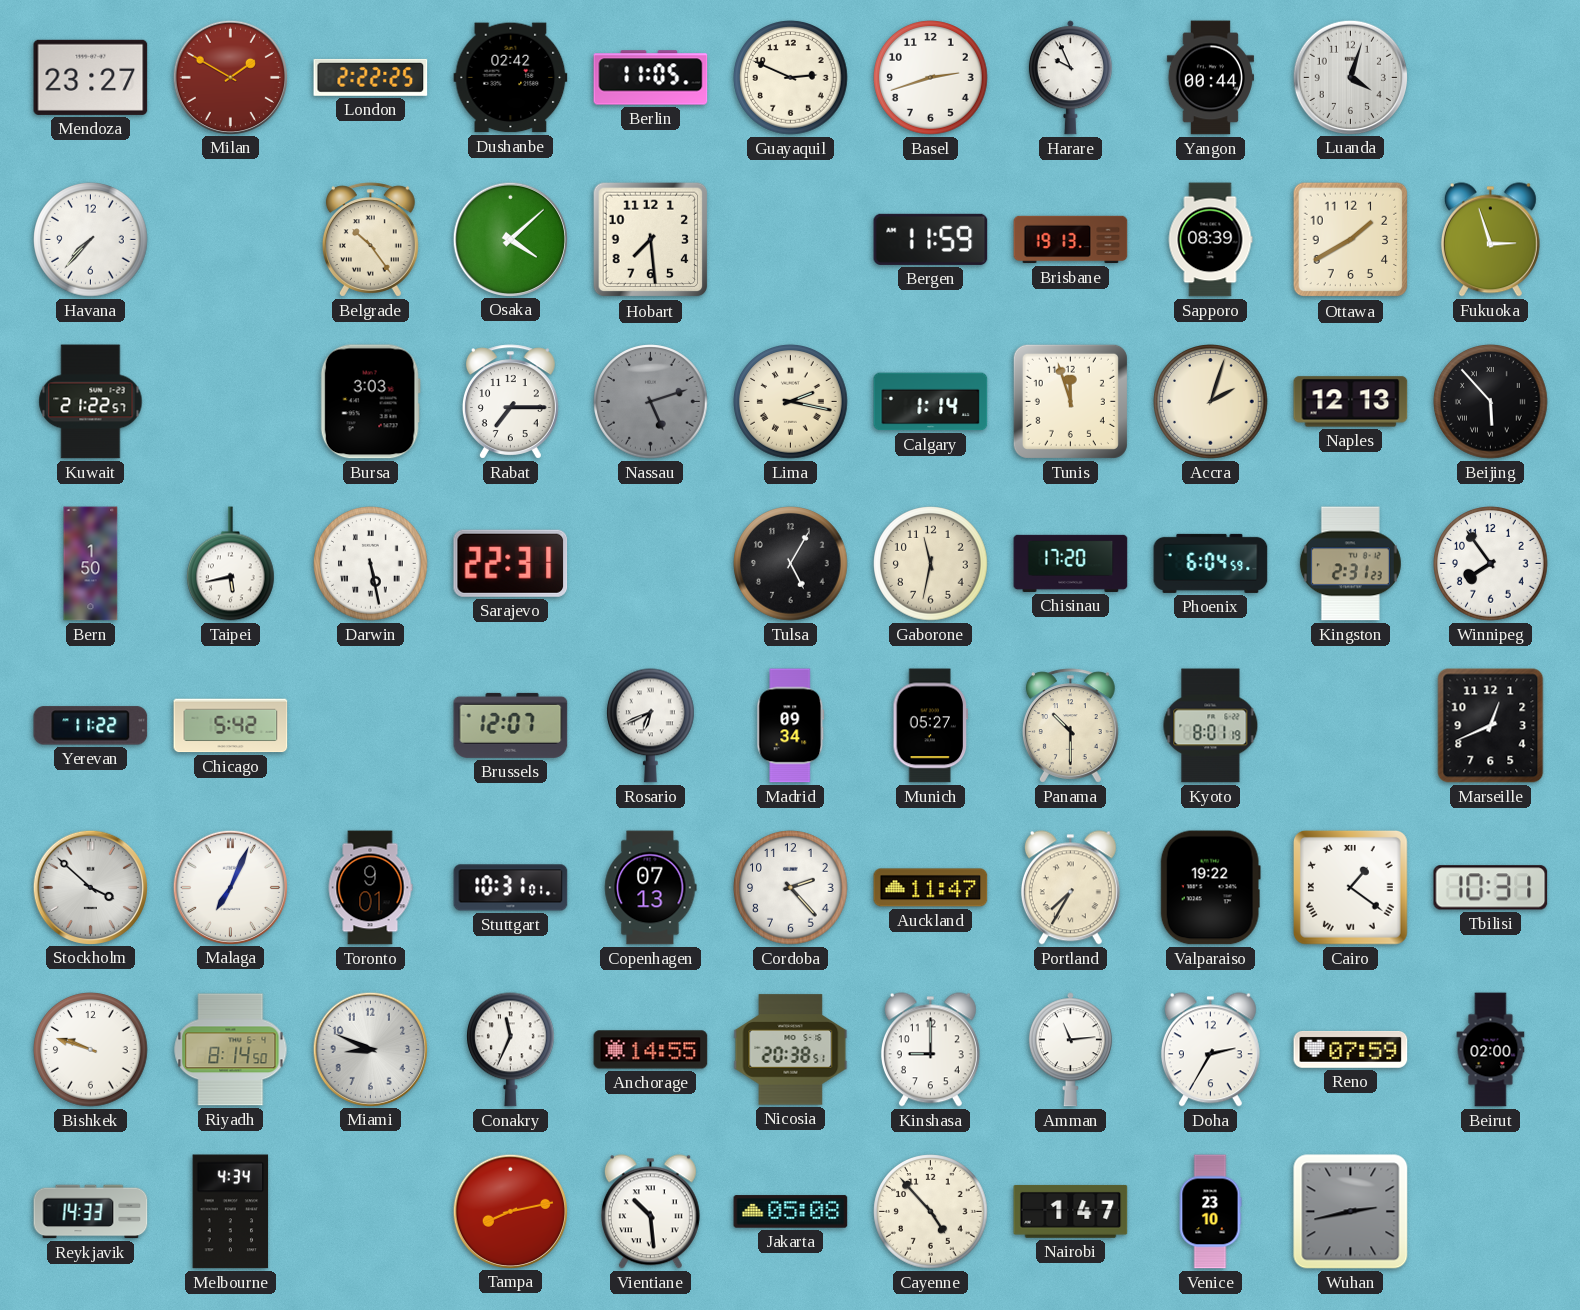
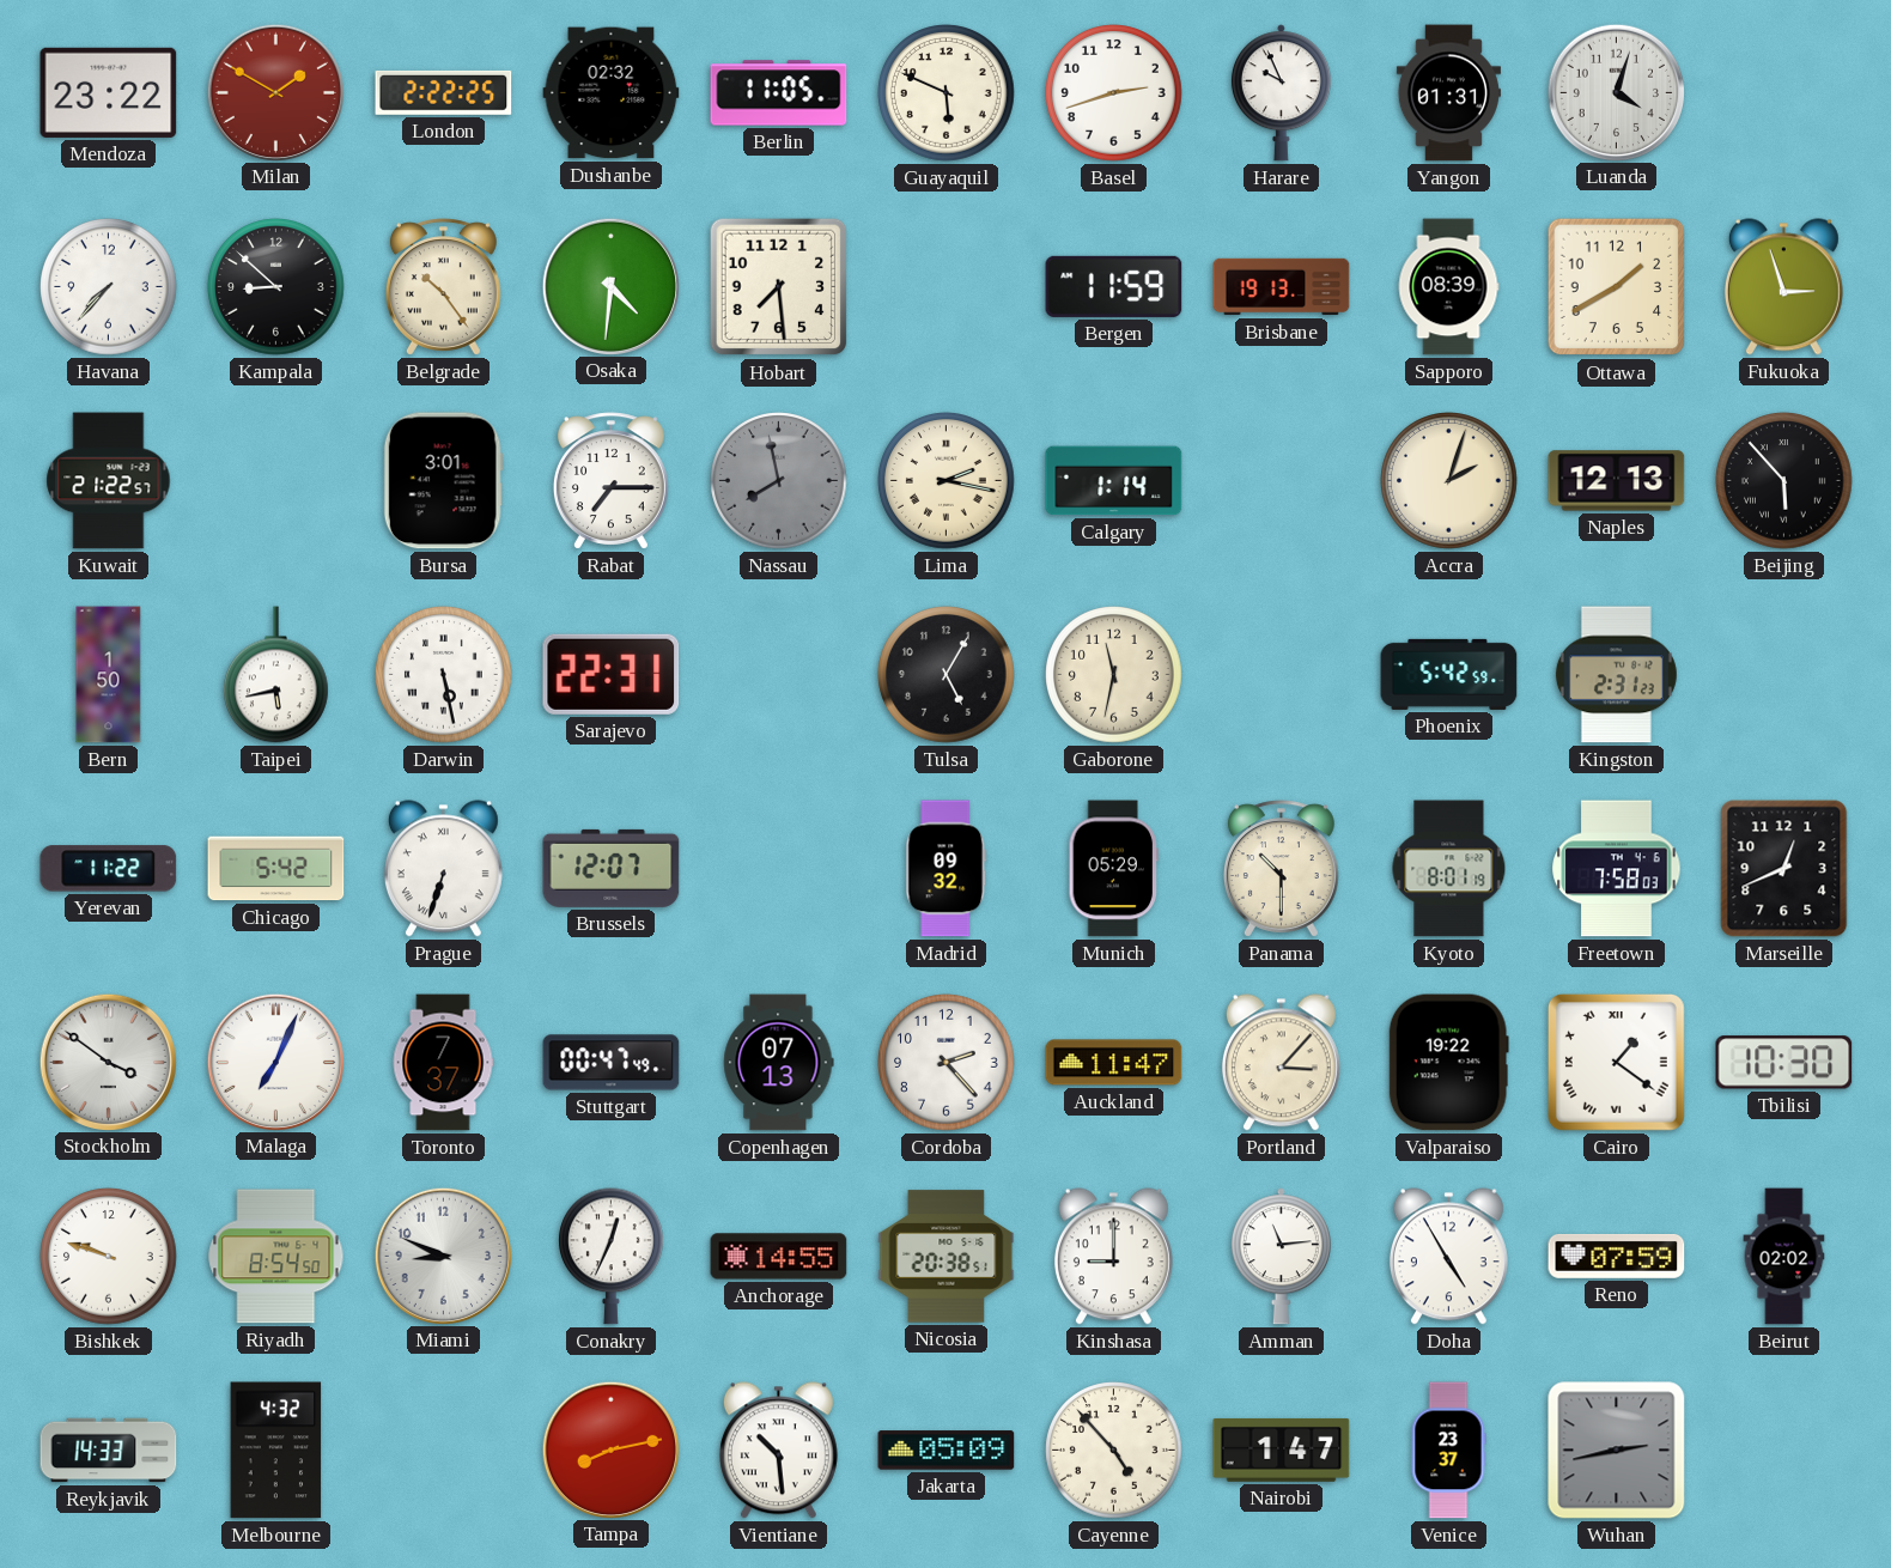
Mendoza: 23:27 -> 23:22
Dushanbe: 02:42 -> 02:32
Guayaquil: 2:49 -> 5:49
Yangon: 00:44 -> 01:31
Kampala: none -> 8:52
Osaka: 4:08 -> 4:31
Bursa: 3:03 -> 3:01
Nassau: 5:12 -> 7:58
Tunis: 11:57 -> none
Chisinau: 17:20 -> none
Phoenix: 6:04 -> 5:42
Winnipeg: 7:54 -> none
Prague: none -> 6:33
Rosario: 6:41 -> none
Madrid: 09:34 -> 09:32
Munich: 05:27 -> 05:29
Freetown: none -> 7:58
Stockholm: 3:52 -> 3:51
Toronto: 9:01 -> 7:37
Stuttgart: 10:31 -> 00:47
Portland: 7:35 -> 3:07
Tbilisi: 10:31 -> 10:30
Riyadh: 8:14 -> 8:54
Conakry: 11:34 -> 12:34
Doha: 2:35 -> 4:55
Beirut: 02:00 -> 02:02
Melbourne: 4:34 -> 4:32
Jakarta: 05:08 -> 05:09
Venice: 23:10 -> 23:37
